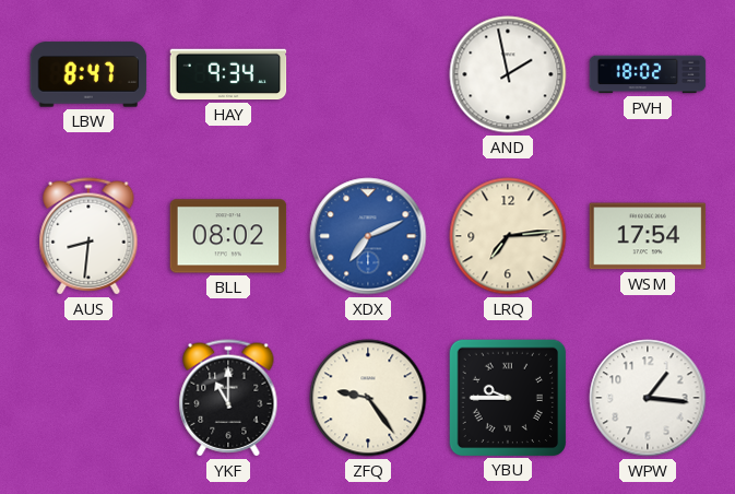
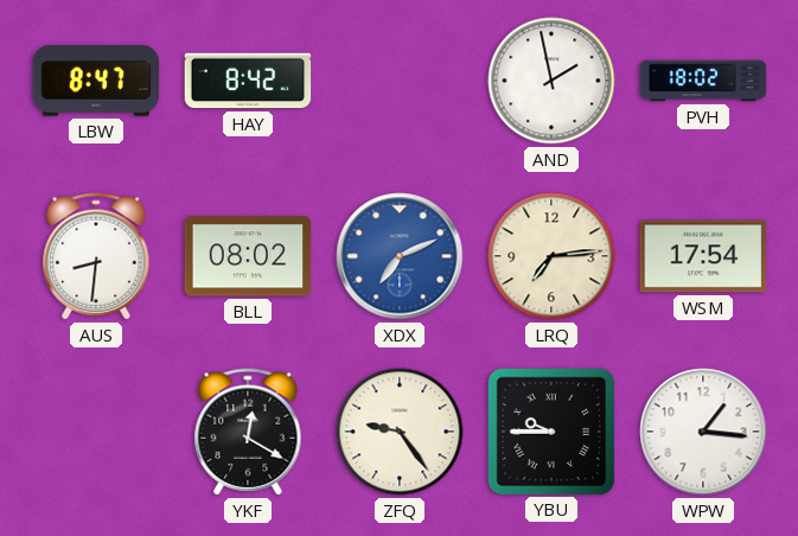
HAY: 9:34 -> 8:42
YKF: 11:00 -> 12:20
